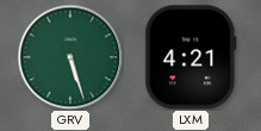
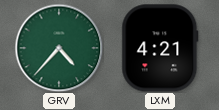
GRV: 5:27 -> 4:37
